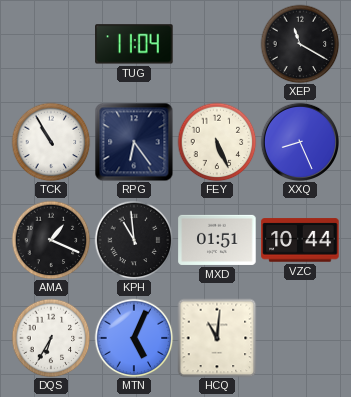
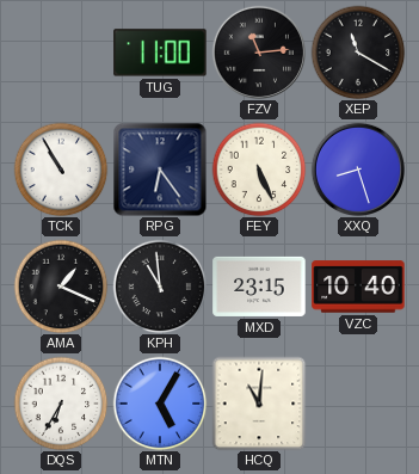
TUG: 11:04 -> 11:00
FZV: none -> 11:14
XXQ: 8:26 -> 8:27
MXD: 01:51 -> 23:15
VZC: 10:44 -> 10:40
MTN: 5:04 -> 5:05
